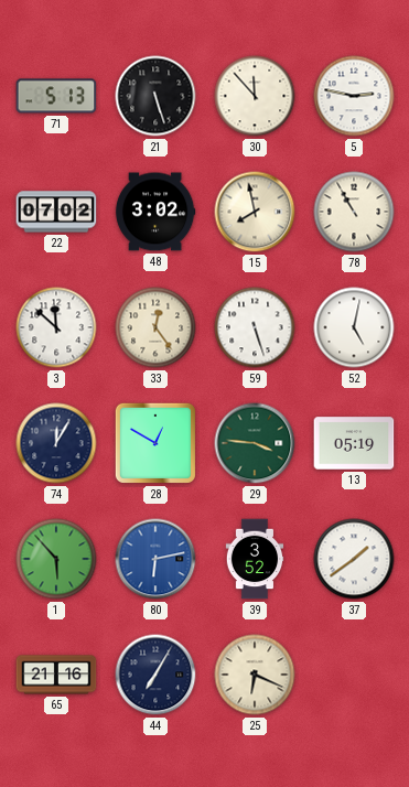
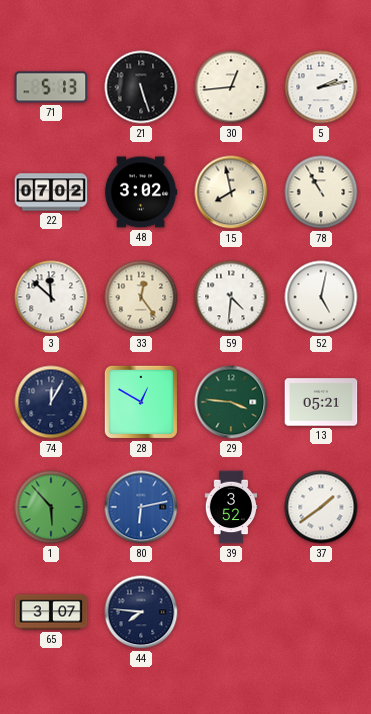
30: 11:53 -> 12:44
5: 2:47 -> 2:13
59: 5:27 -> 4:31
13: 05:19 -> 05:21
65: 21:16 -> 3:07
44: 7:05 -> 7:46
25: 6:19 -> none
